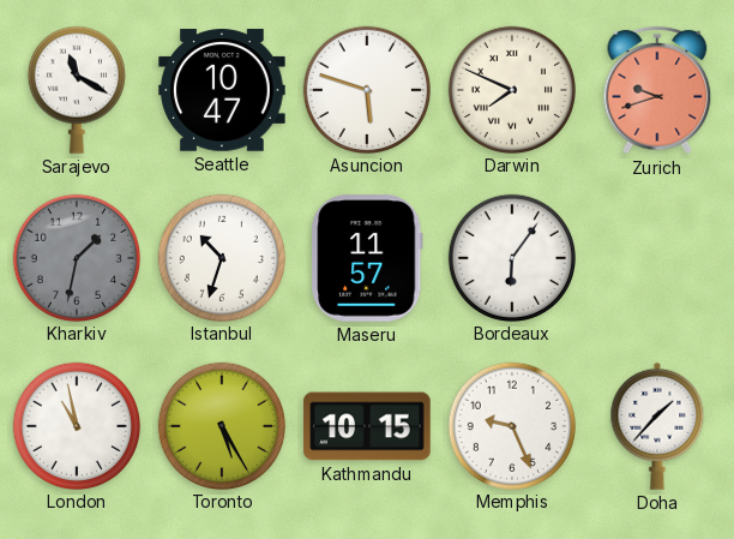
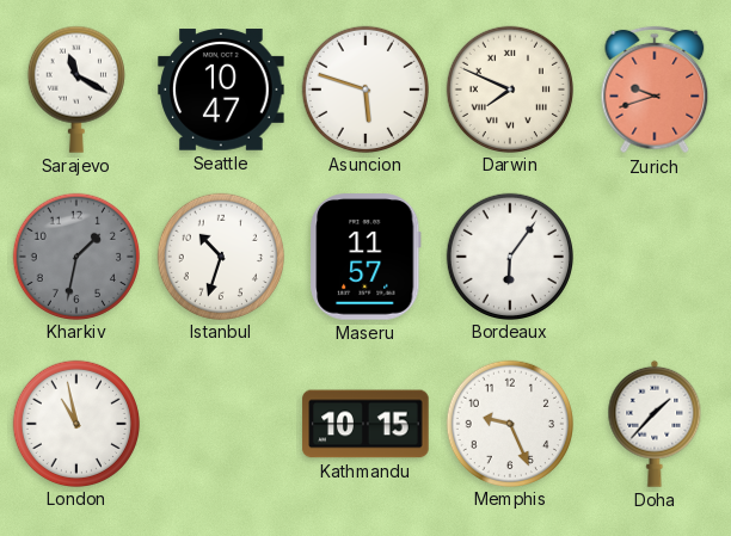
Toronto: 5:25 -> none
